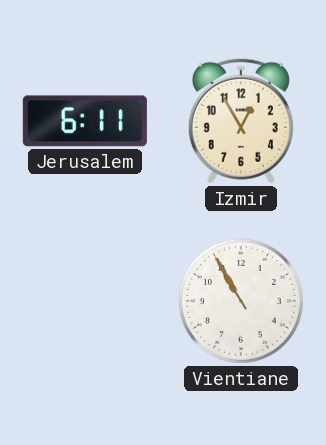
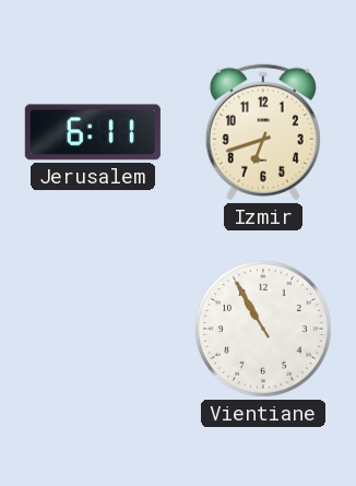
Izmir: 12:55 -> 6:42
